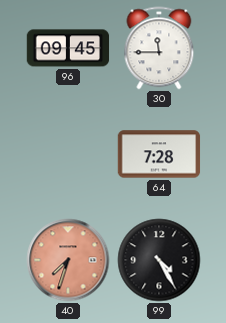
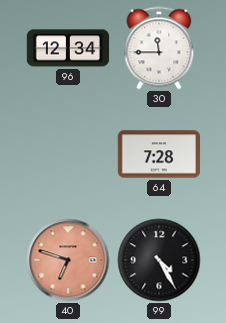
96: 09:45 -> 12:34
40: 7:33 -> 6:48
